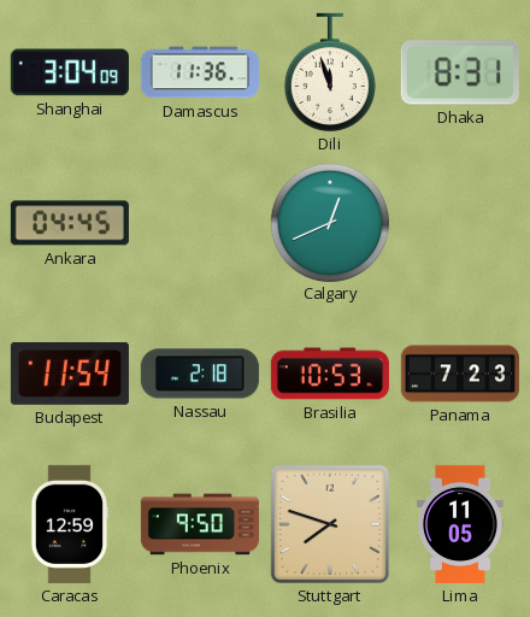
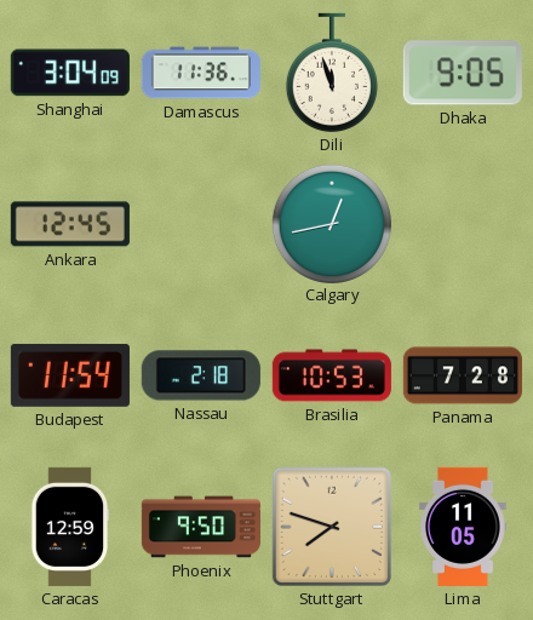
Dhaka: 8:31 -> 9:05
Ankara: 04:45 -> 12:45
Calgary: 12:41 -> 12:43
Panama: 7:23 -> 7:28
